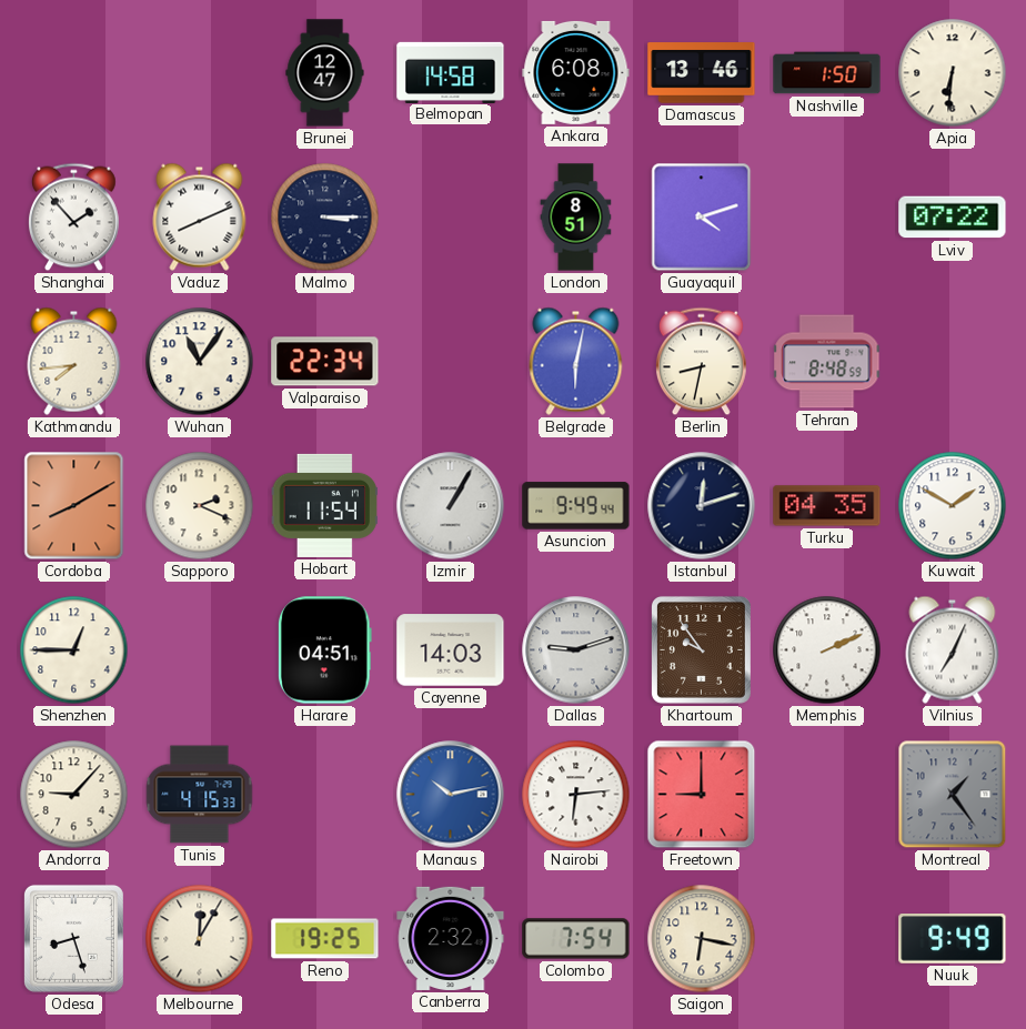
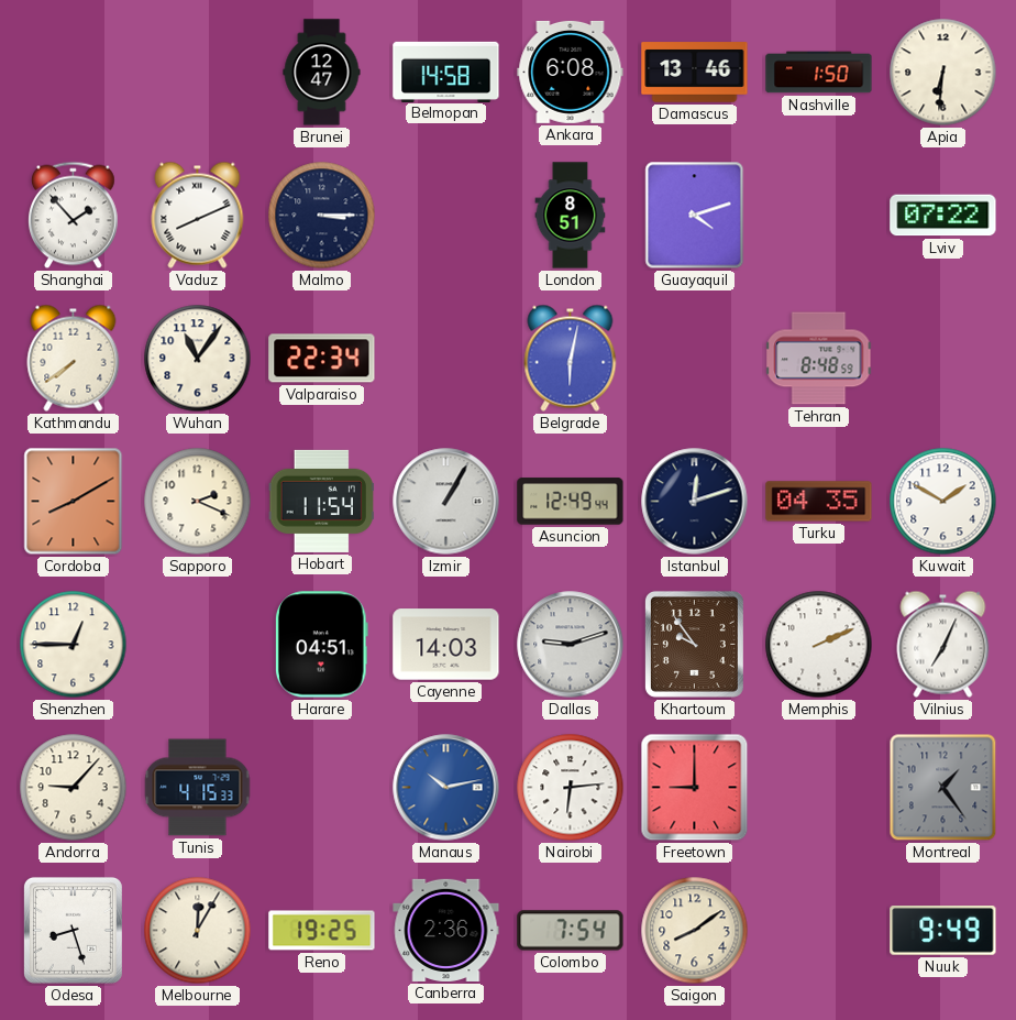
Kathmandu: 7:44 -> 7:39
Berlin: 8:32 -> none
Asuncion: 9:49 -> 12:49
Canberra: 2:32 -> 2:36
Saigon: 6:17 -> 8:09
